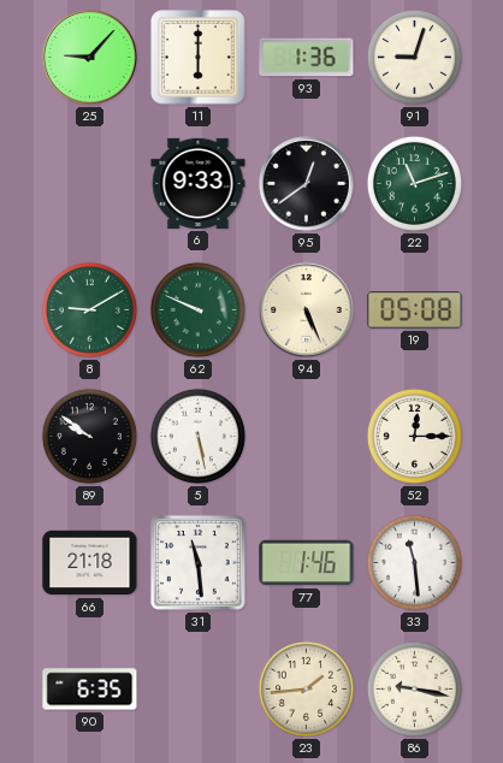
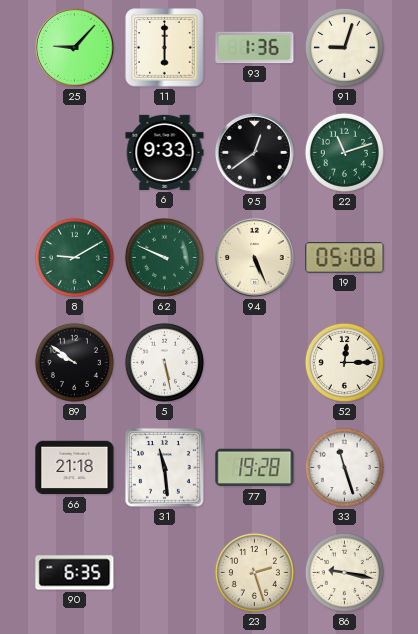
77: 1:46 -> 19:28
33: 11:29 -> 11:27
23: 1:44 -> 2:27
